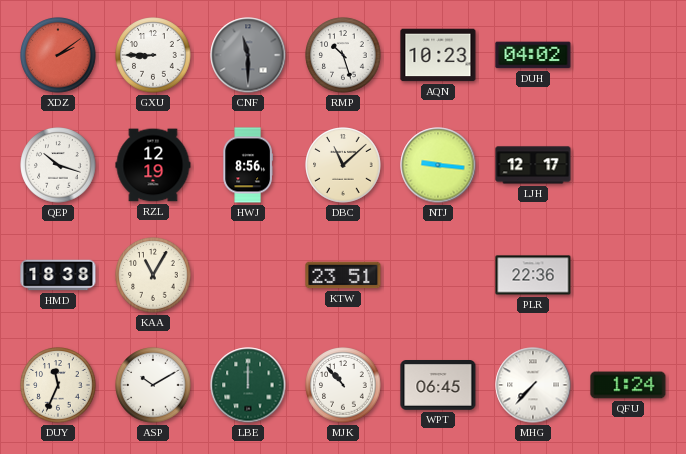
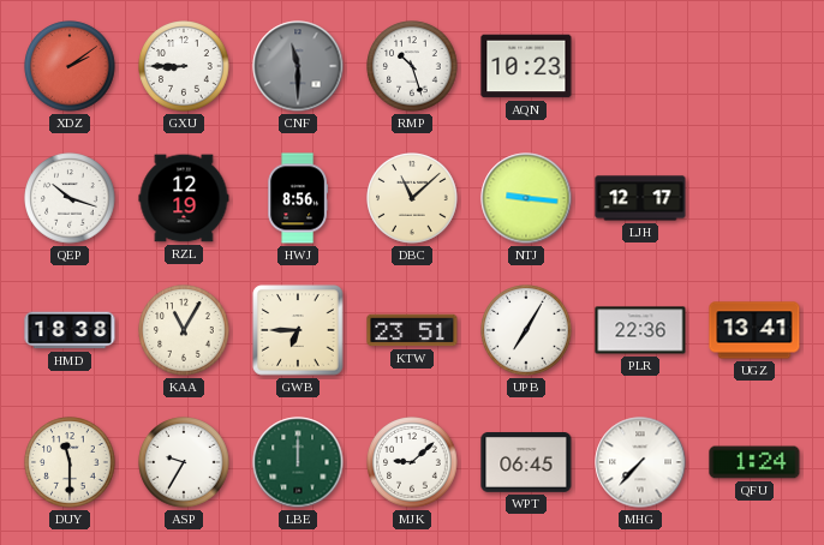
DUH: 04:02 -> none
GWB: none -> 6:45
UPB: none -> 7:05
UGZ: none -> 13:41
DUY: 11:34 -> 11:30
ASP: 10:10 -> 9:35
MJK: 10:53 -> 9:08
